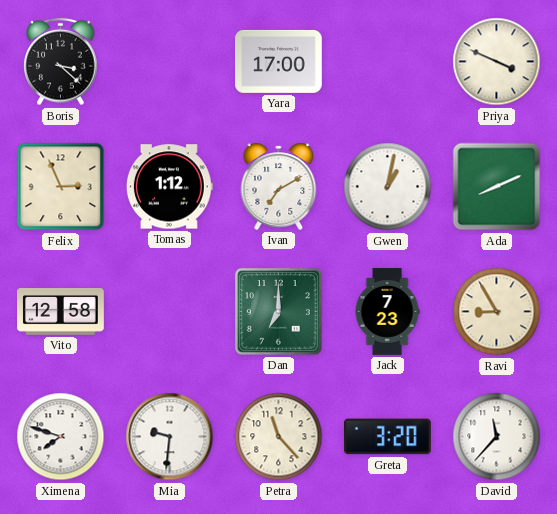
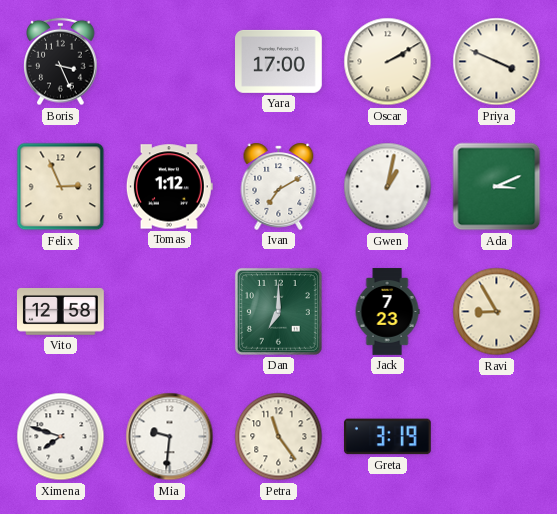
Boris: 3:22 -> 3:26
Oscar: none -> 2:10
Ada: 8:11 -> 3:11
Petra: 11:23 -> 11:24
Greta: 3:20 -> 3:19
David: 11:37 -> none
